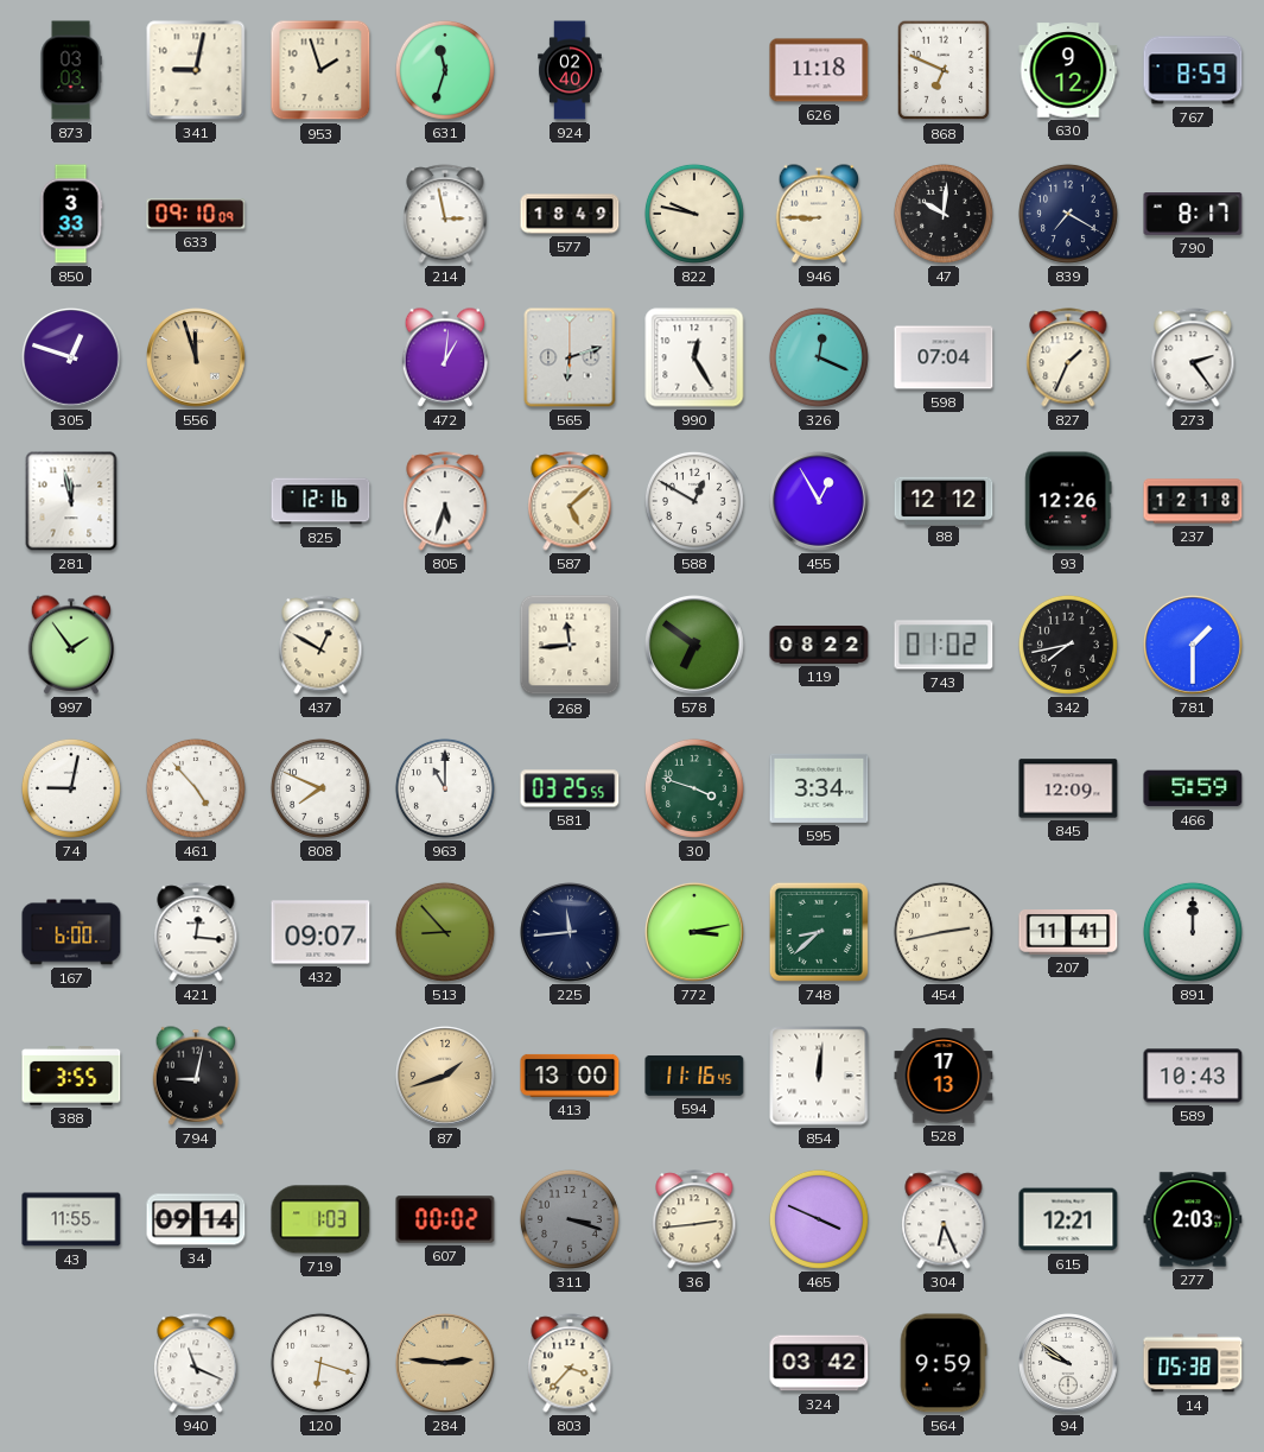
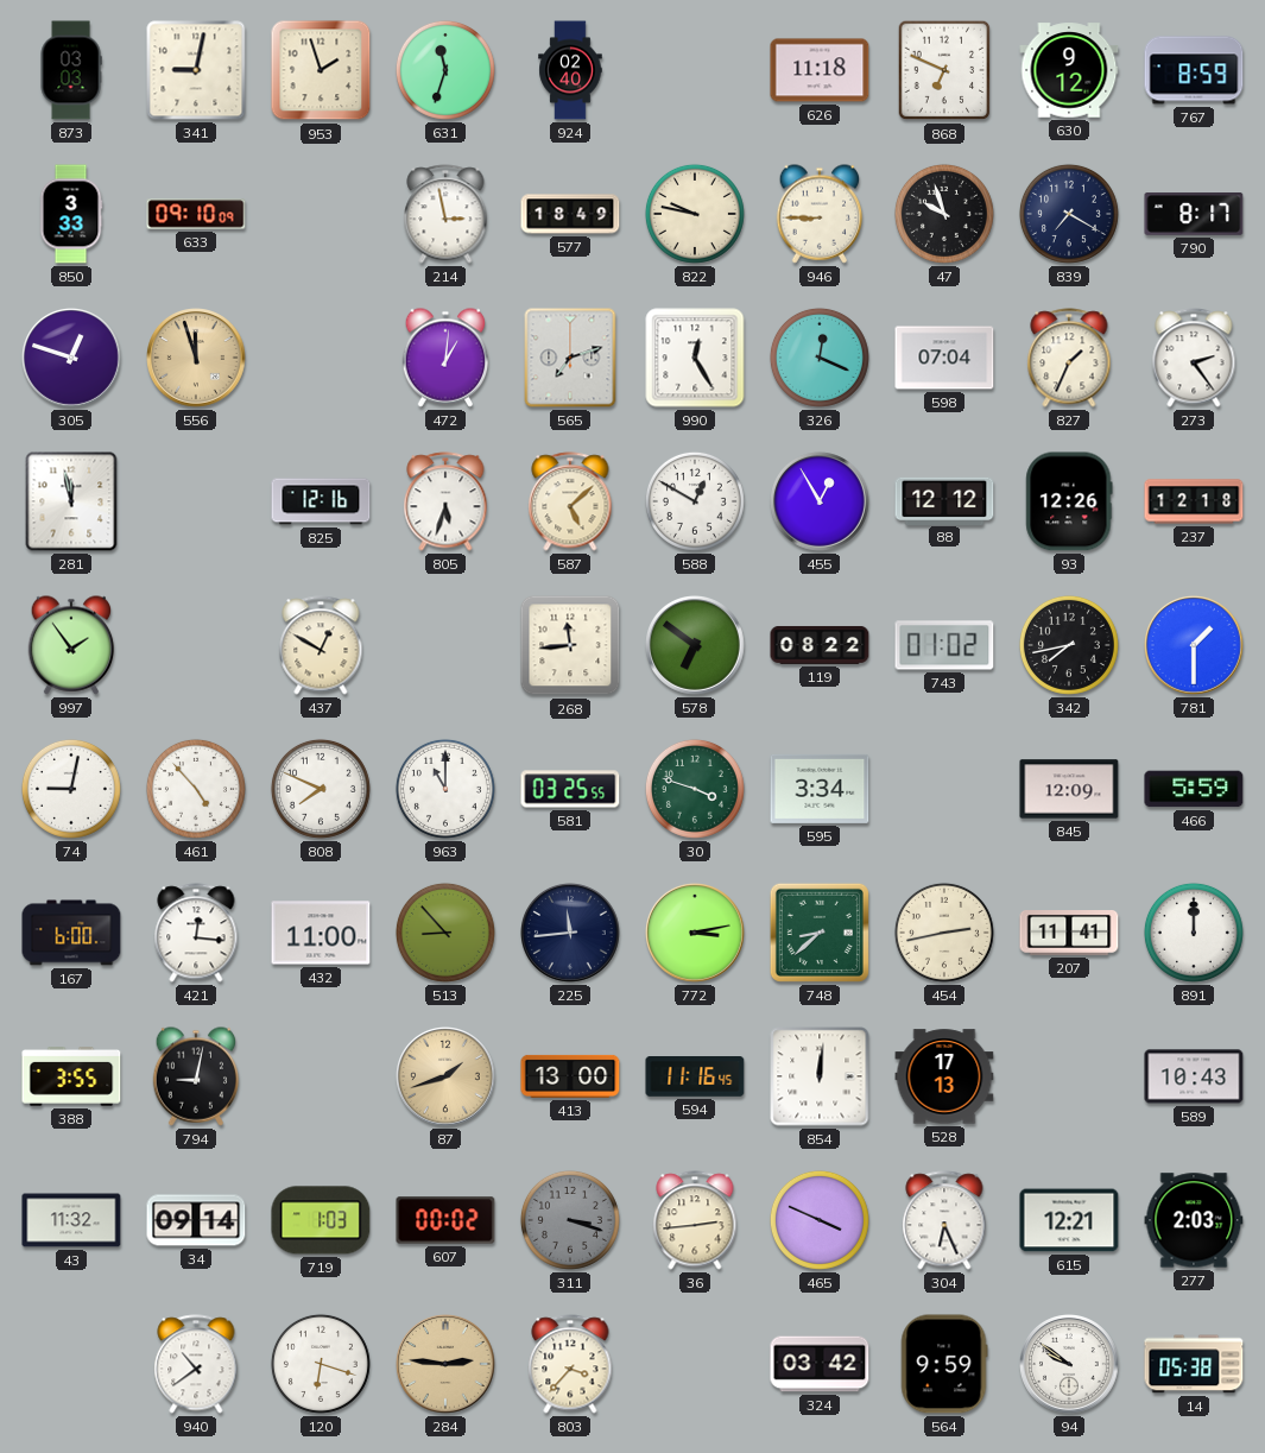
47: 10:01 -> 9:57
565: 6:12 -> 7:12
432: 09:07 -> 11:00
43: 11:55 -> 11:32
940: 11:19 -> 10:39
